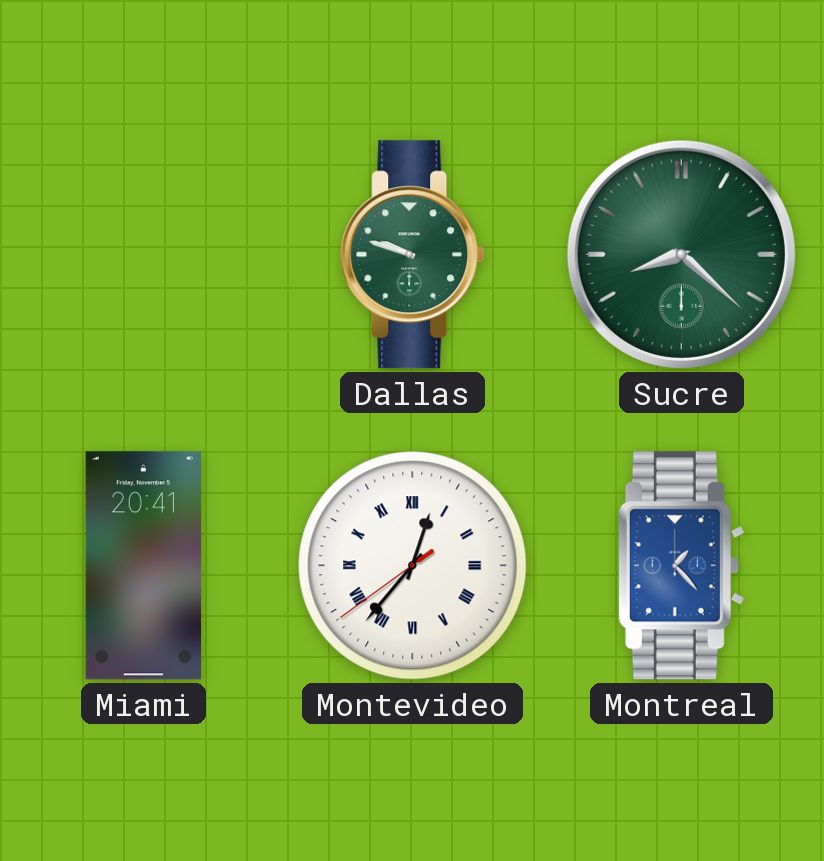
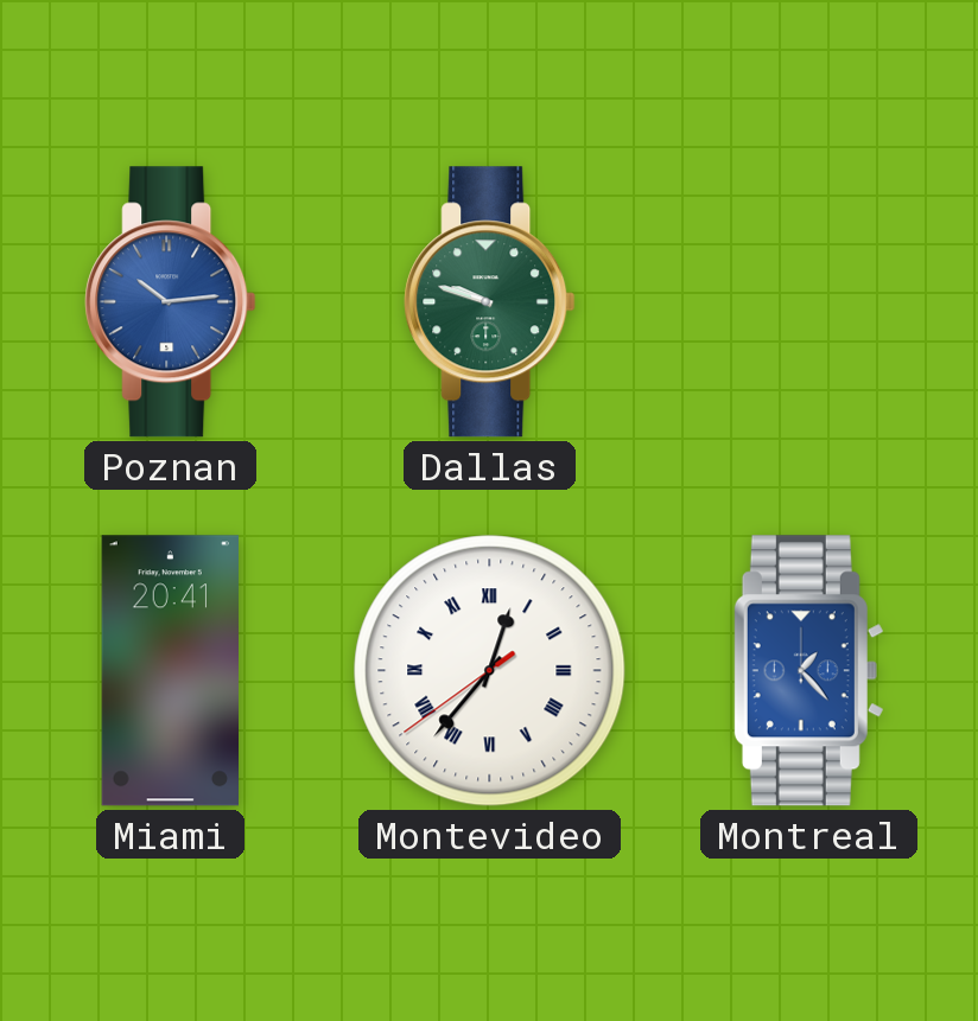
Poznan: none -> 10:14
Sucre: 8:22 -> none
